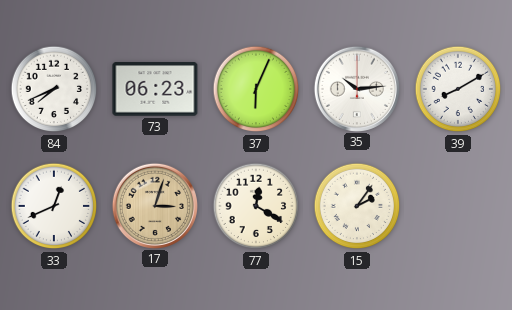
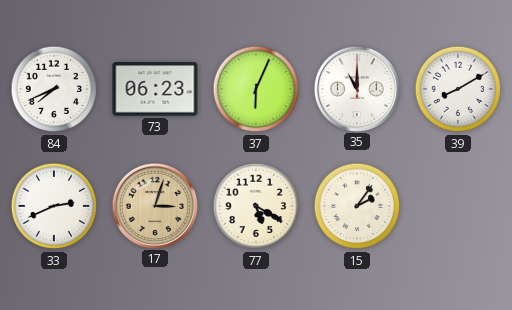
35: 10:14 -> 11:00
33: 12:41 -> 2:41
77: 12:20 -> 5:20
